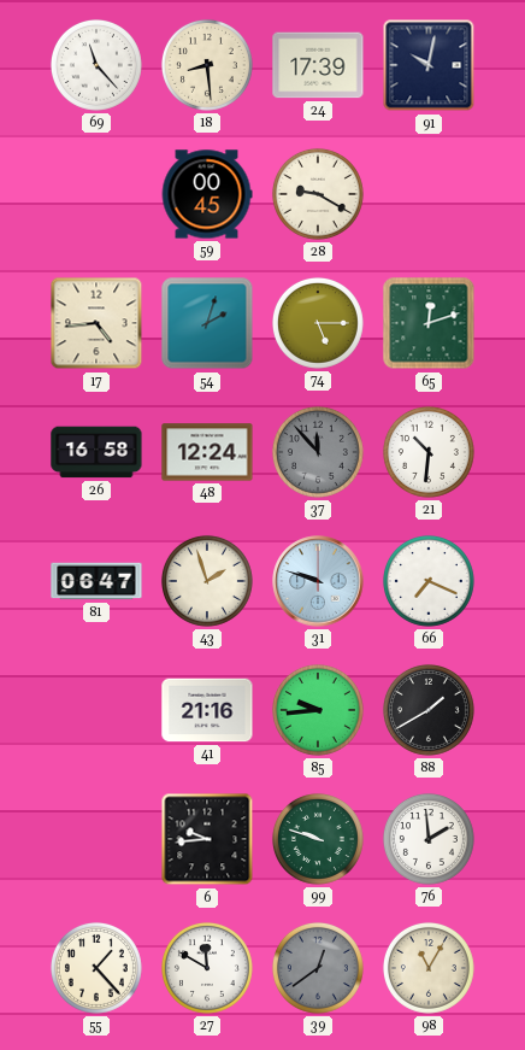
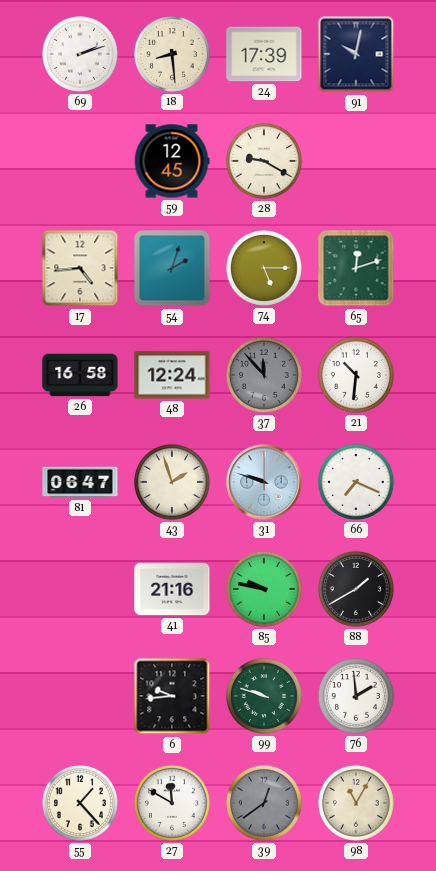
69: 11:23 -> 2:12
59: 00:45 -> 12:45
85: 9:44 -> 9:47
